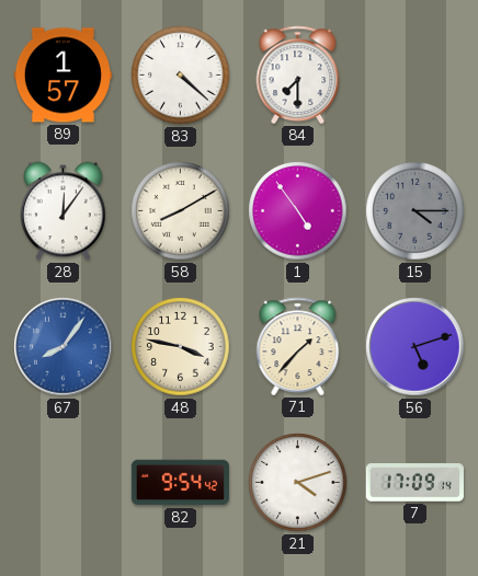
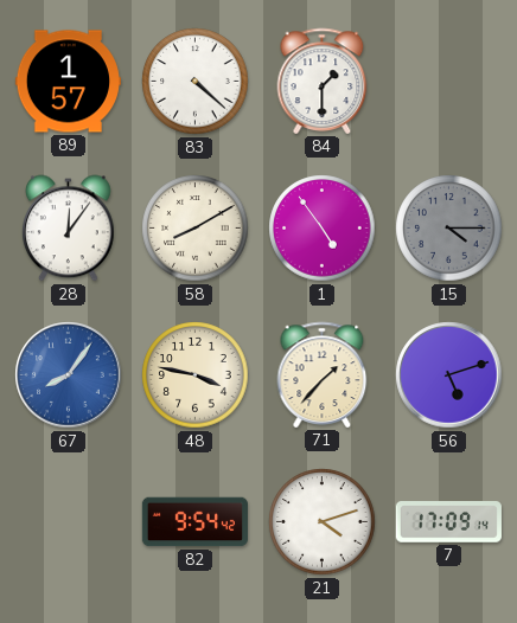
84: 7:30 -> 1:30
